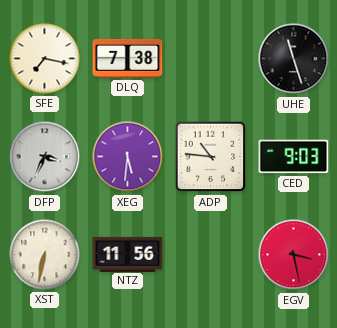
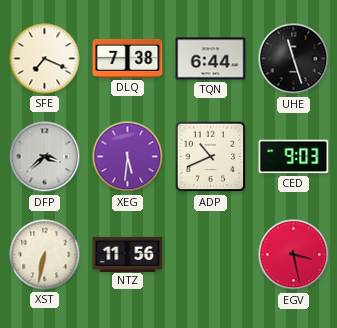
SFE: 7:17 -> 7:19
TQN: none -> 6:44
DFP: 3:34 -> 3:38
ADP: 10:46 -> 10:41
